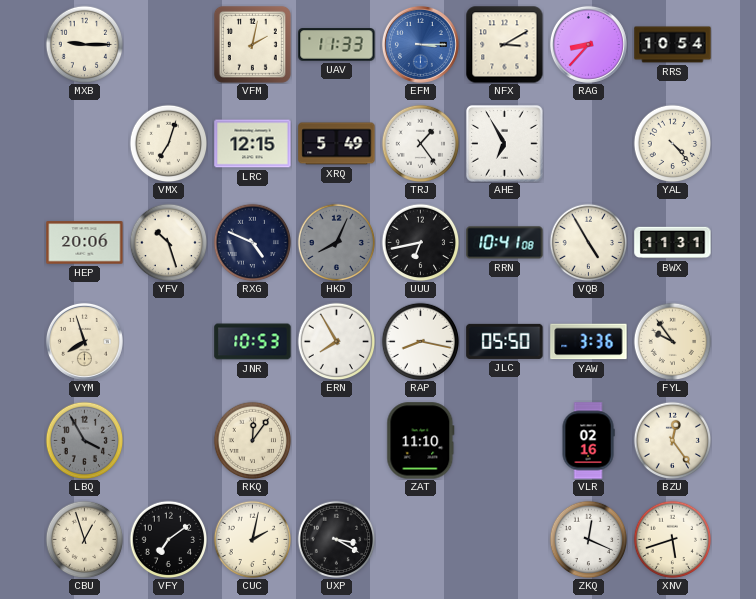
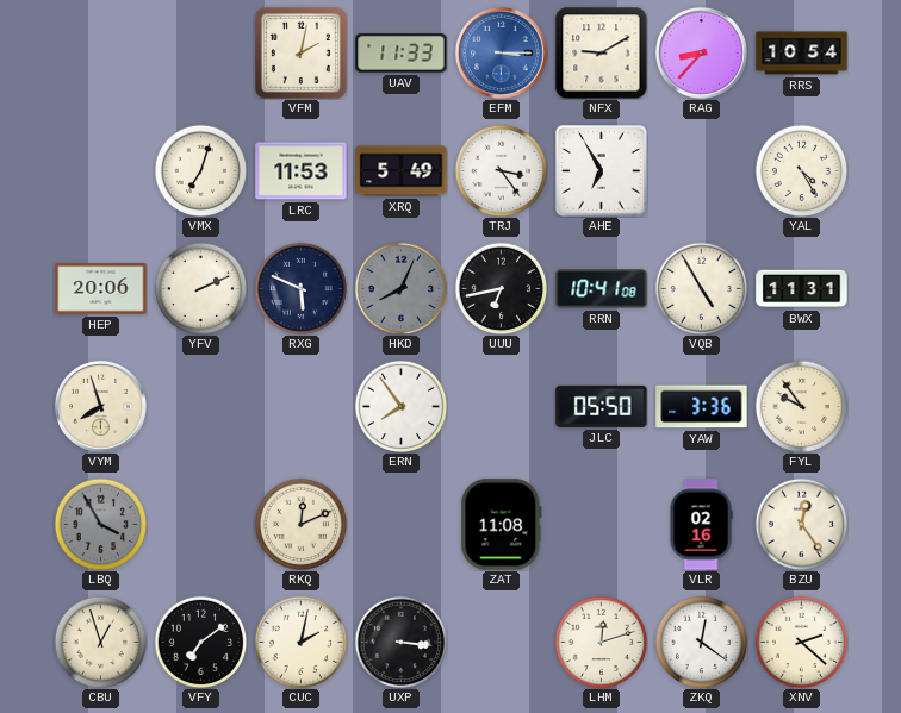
MXB: 9:15 -> none
NFX: 3:10 -> 9:10
LRC: 12:15 -> 11:53
TRJ: 1:24 -> 3:24
YAL: 4:23 -> 4:25
YFV: 10:27 -> 2:11
RXG: 4:49 -> 5:49
JNR: 10:53 -> none
ERN: 7:55 -> 7:54
RAP: 8:17 -> none
RKQ: 12:06 -> 12:11
ZAT: 11:10 -> 11:08
UXP: 3:20 -> 3:16
LHM: none -> 12:12
ZKQ: 12:19 -> 12:21
XNV: 5:42 -> 2:22
